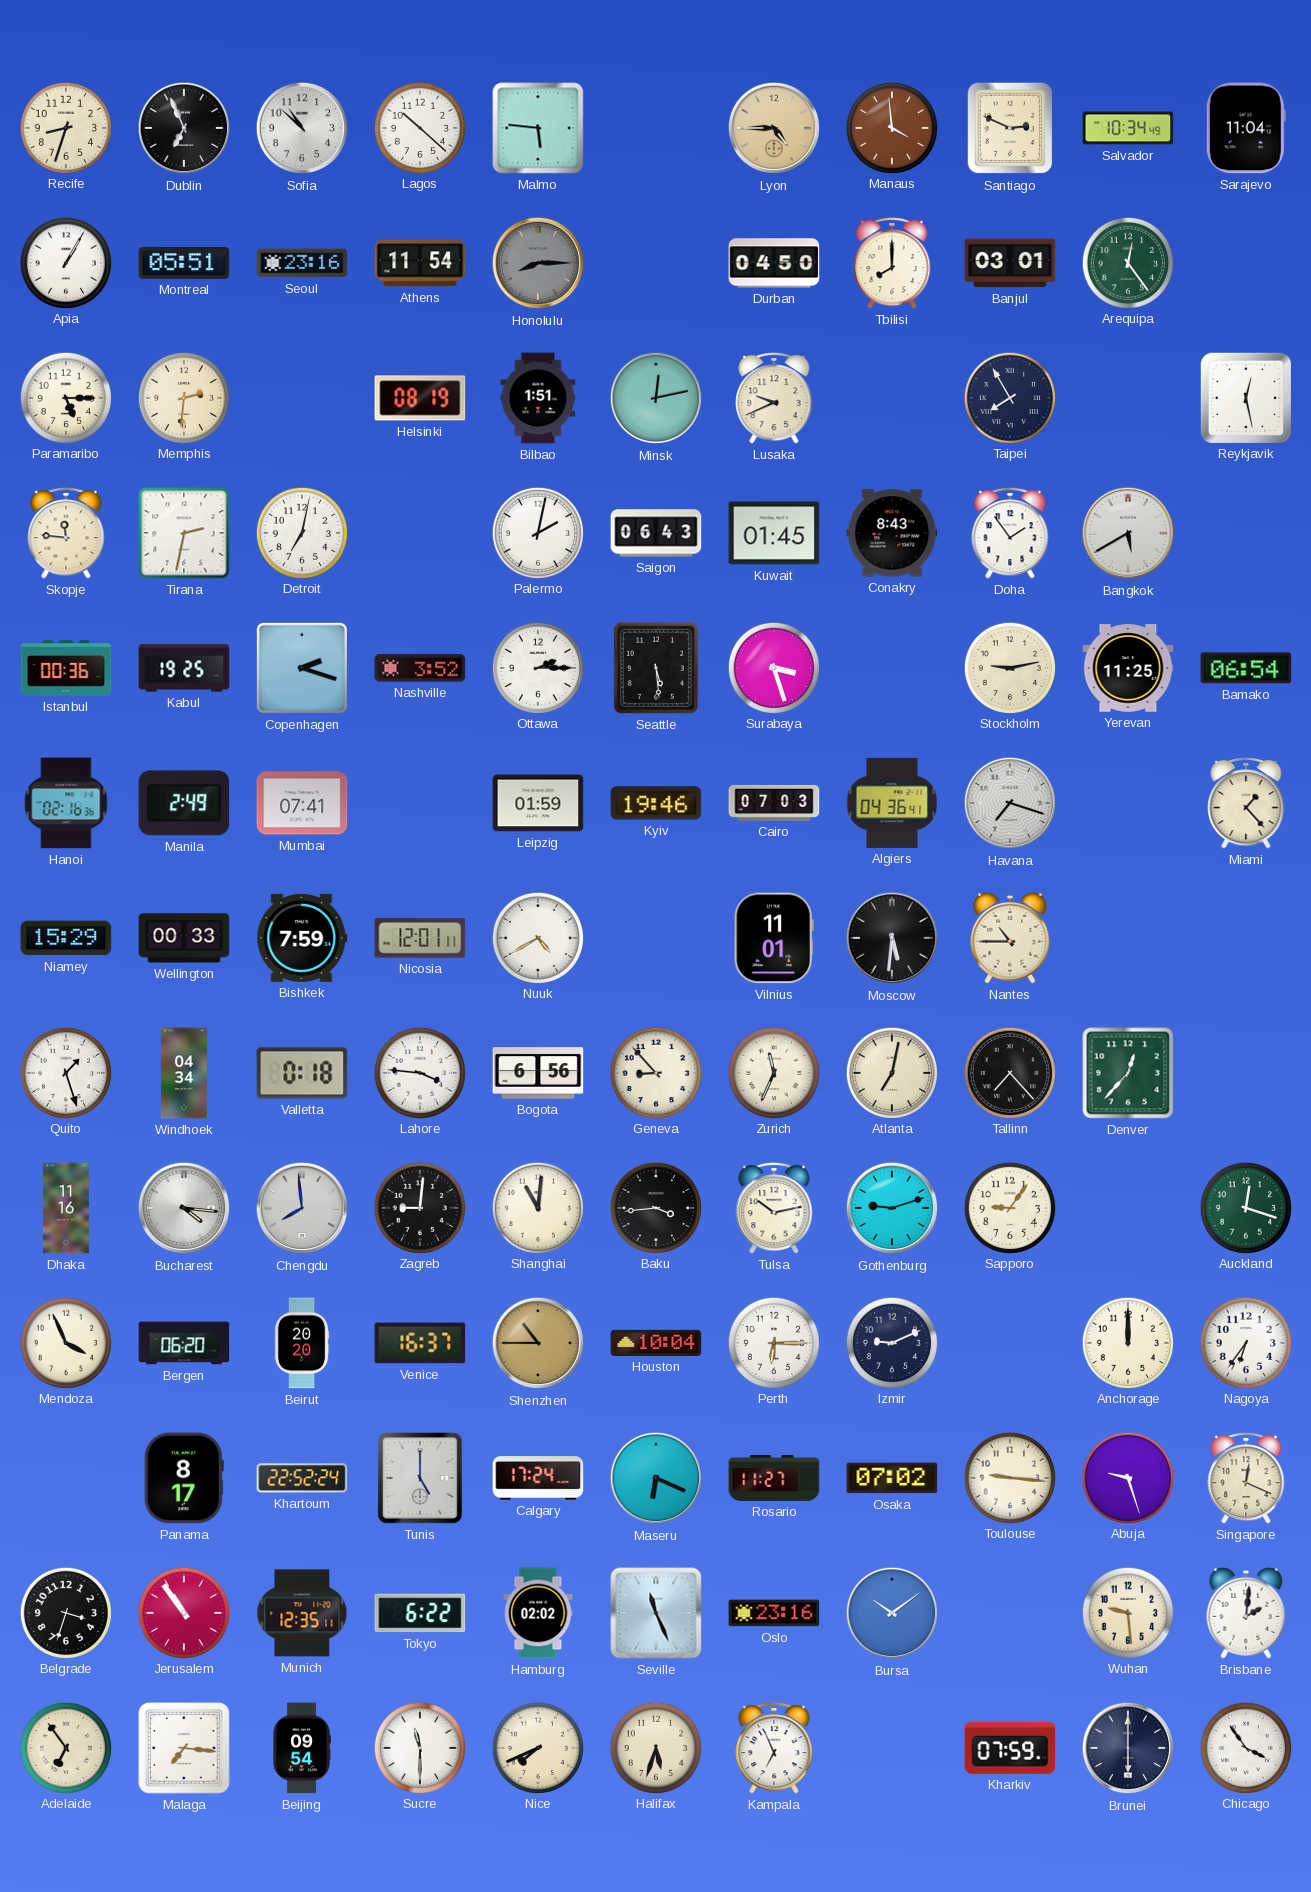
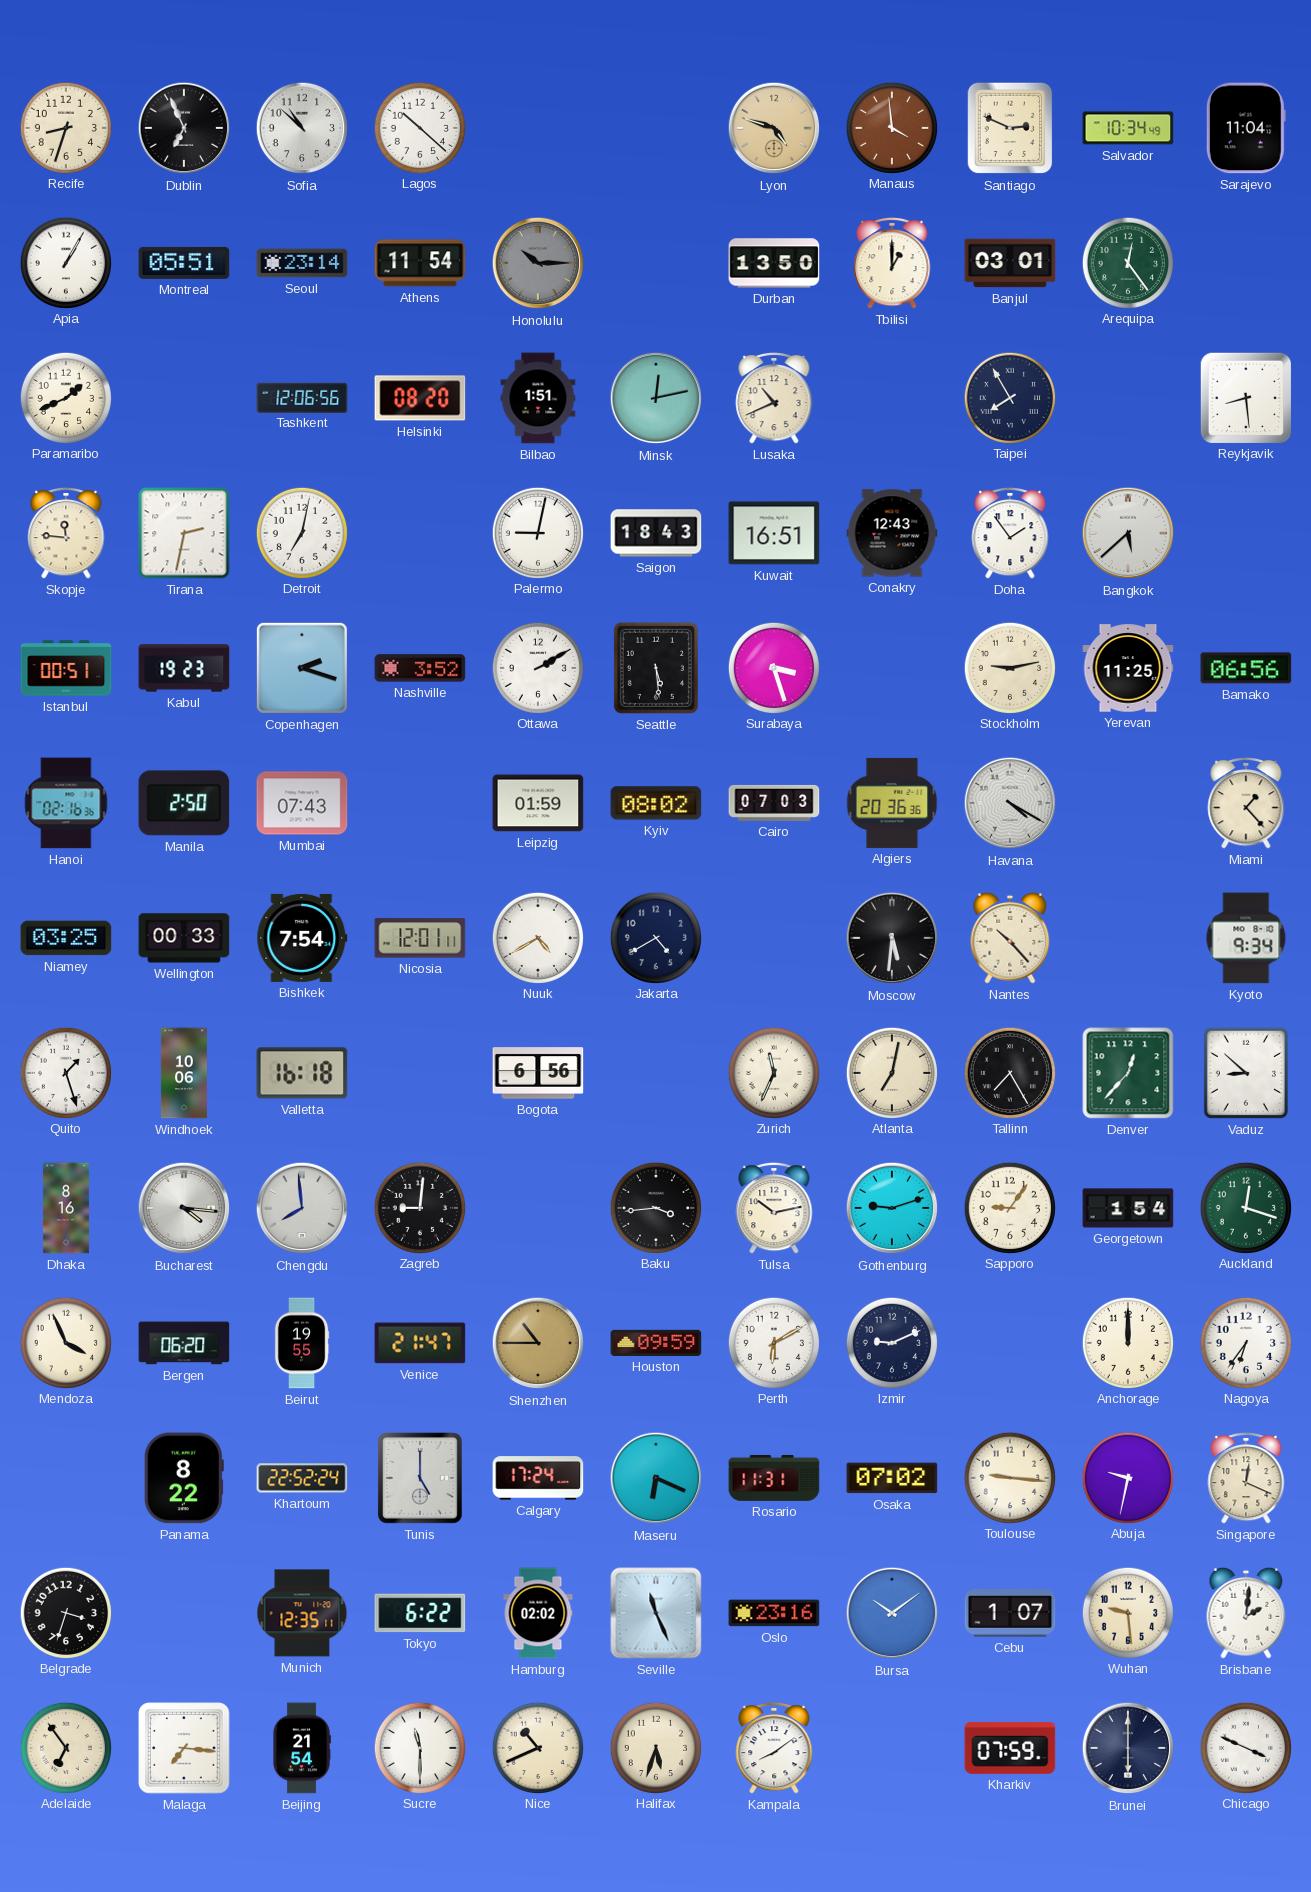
Malmo: 5:46 -> none
Lyon: 4:45 -> 4:48
Seoul: 23:16 -> 23:14
Honolulu: 8:15 -> 10:15
Durban: 04:50 -> 13:50
Tbilisi: 8:00 -> 1:00
Paramaribo: 5:15 -> 1:41
Memphis: 2:31 -> none
Tashkent: none -> 12:06
Helsinki: 08:19 -> 08:20
Lusaka: 9:41 -> 10:41
Reykjavik: 12:28 -> 8:29
Palermo: 2:02 -> 9:02
Saigon: 06:43 -> 18:43
Kuwait: 01:45 -> 16:51
Conakry: 8:43 -> 12:43
Bangkok: 5:40 -> 5:38
Istanbul: 00:36 -> 00:51
Kabul: 19:25 -> 19:23
Ottawa: 2:15 -> 2:10
Bamako: 06:54 -> 06:56
Manila: 2:49 -> 2:50
Mumbai: 07:41 -> 07:43
Kyiv: 19:46 -> 08:02
Algiers: 04:36 -> 20:36
Havana: 7:18 -> 4:20
Niamey: 15:29 -> 03:25
Bishkek: 7:59 -> 7:54
Jakarta: none -> 4:40
Vilnius: 11:01 -> none
Nantes: 10:45 -> 10:23
Kyoto: none -> 9:34
Windhoek: 04:34 -> 10:06
Valletta: 0:18 -> 16:18
Lahore: 3:46 -> none
Geneva: 8:53 -> none
Tallinn: 7:23 -> 7:25
Vaduz: none -> 8:52
Dhaka: 11:16 -> 8:16
Shanghai: 11:01 -> none
Georgetown: none -> 1:54
Beirut: 20:20 -> 19:55
Venice: 16:37 -> 21:47
Houston: 10:04 -> 09:59
Perth: 6:15 -> 6:10
Panama: 8:17 -> 8:22
Rosario: 11:27 -> 11:31
Abuja: 9:27 -> 9:32
Jerusalem: 10:54 -> none
Cebu: none -> 1:07
Beijing: 09:54 -> 21:54
Nice: 7:41 -> 10:41
Kampala: 6:56 -> 8:09
Chicago: 3:54 -> 3:49
